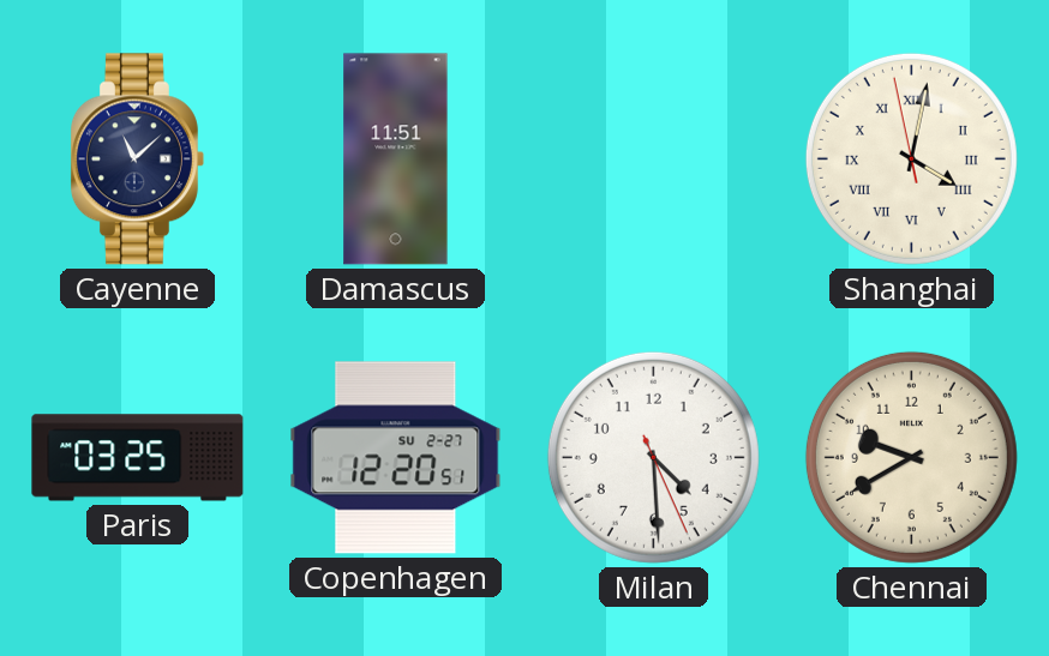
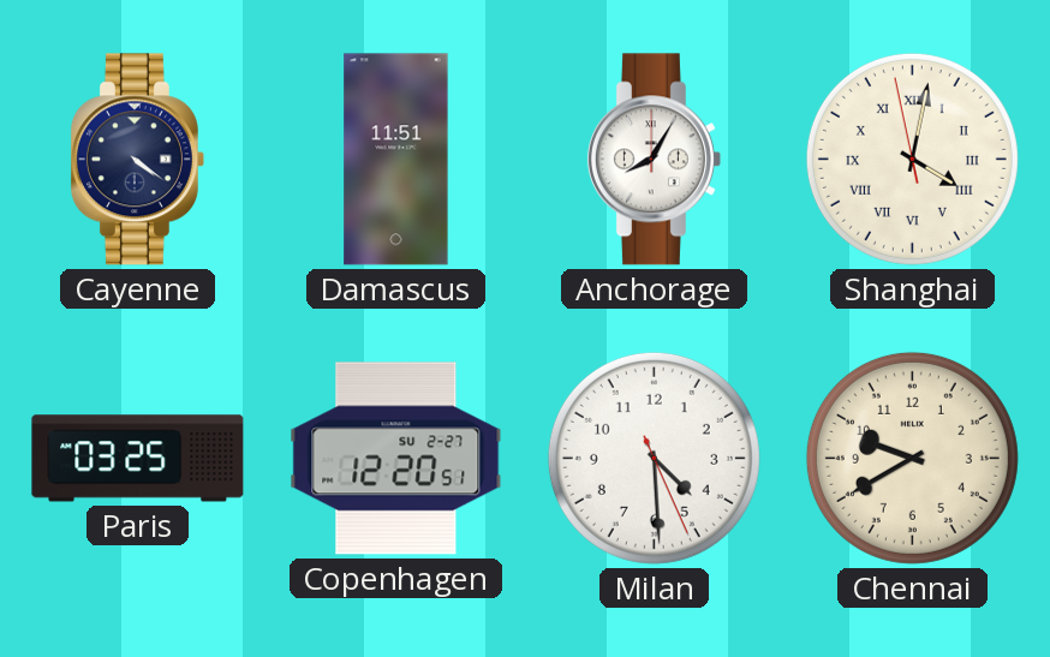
Cayenne: 11:08 -> 4:21
Anchorage: none -> 8:05
